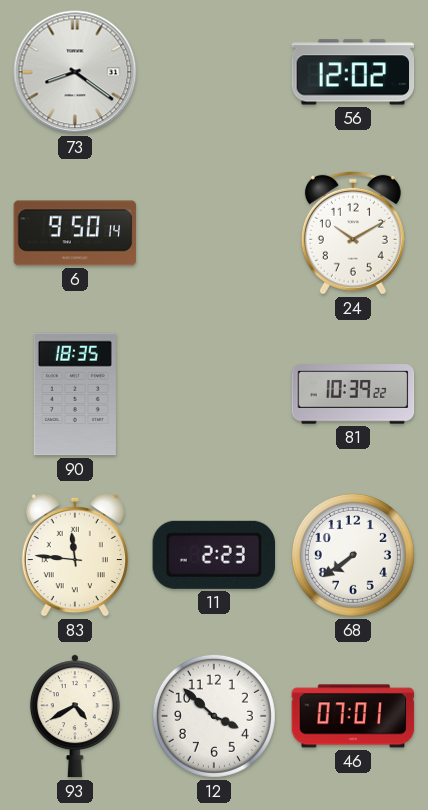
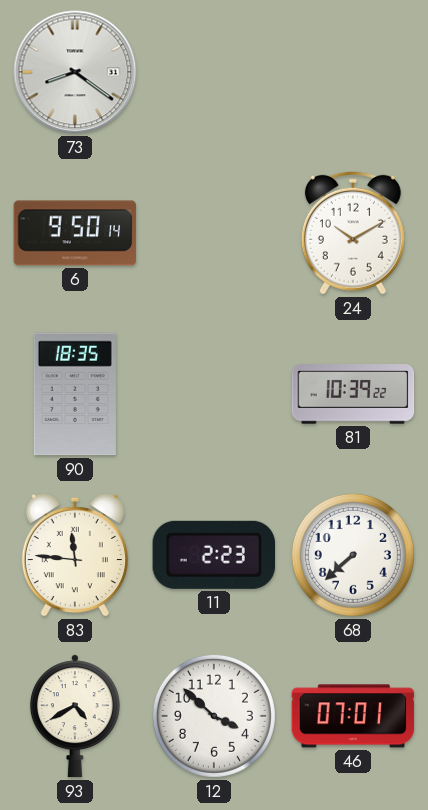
56: 12:02 -> none
68: 7:39 -> 7:38
